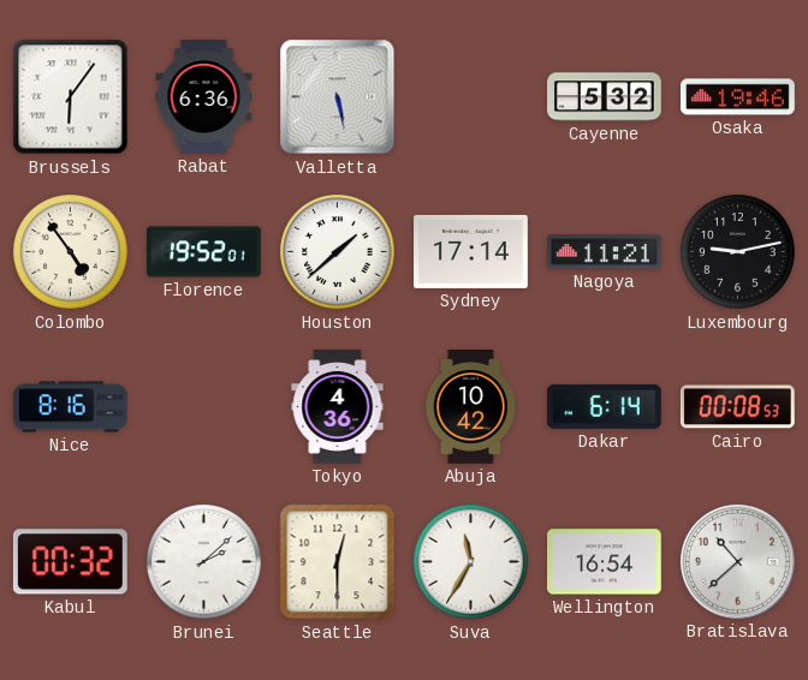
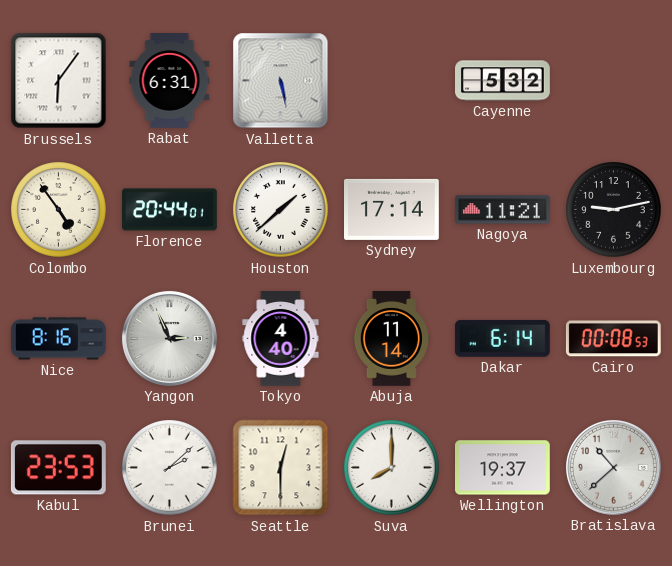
Rabat: 6:36 -> 6:31
Osaka: 19:46 -> none
Florence: 19:52 -> 20:44
Yangon: none -> 2:56
Tokyo: 4:36 -> 4:40
Abuja: 10:42 -> 11:14
Kabul: 00:32 -> 23:53
Suva: 11:35 -> 8:00
Wellington: 16:54 -> 19:37
